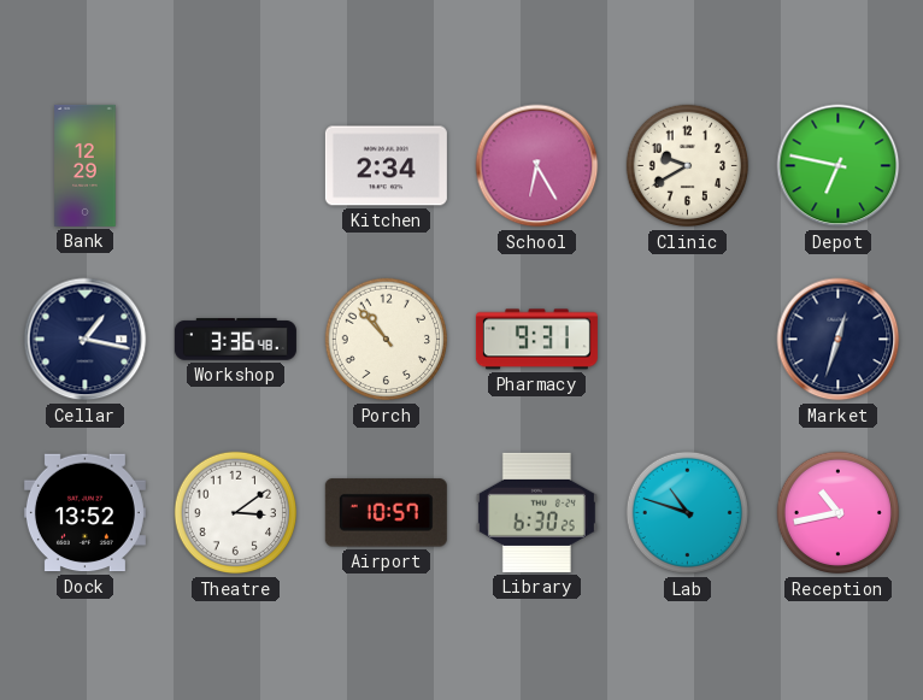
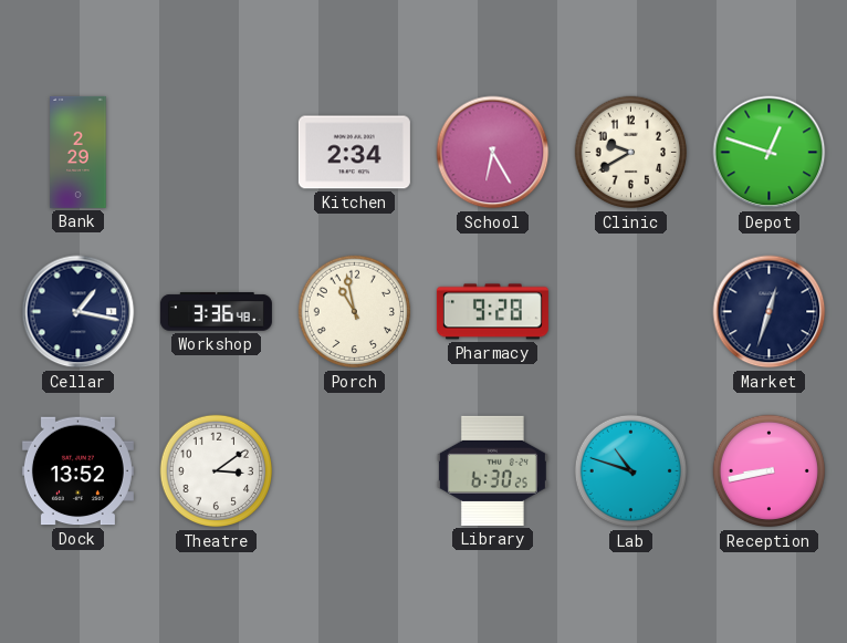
Bank: 12:29 -> 2:29
Depot: 6:47 -> 12:48
Porch: 10:53 -> 10:58
Pharmacy: 9:31 -> 9:28
Airport: 10:57 -> none
Reception: 10:43 -> 8:43
